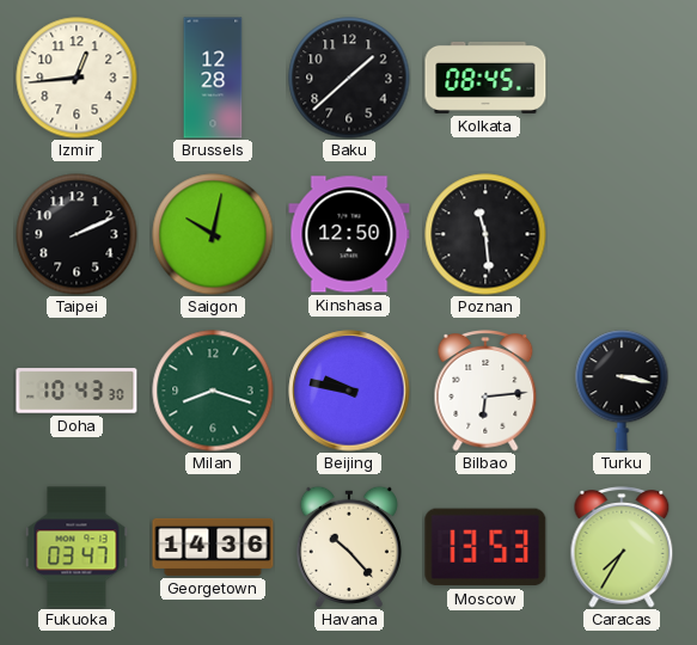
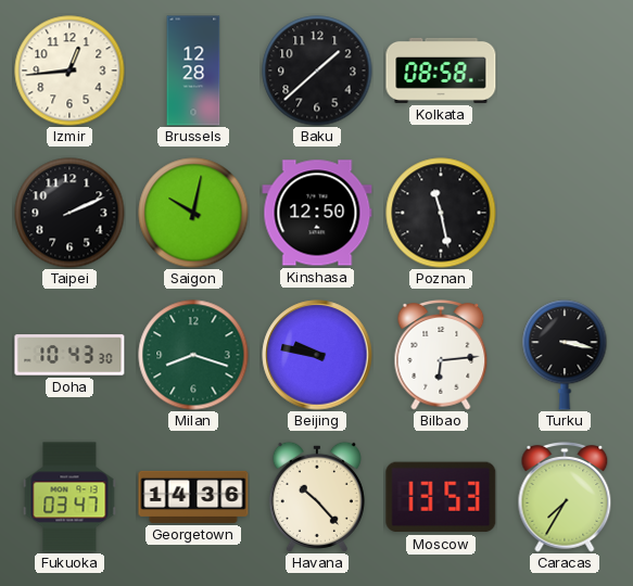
Kolkata: 08:45 -> 08:58
Poznan: 11:29 -> 11:28
